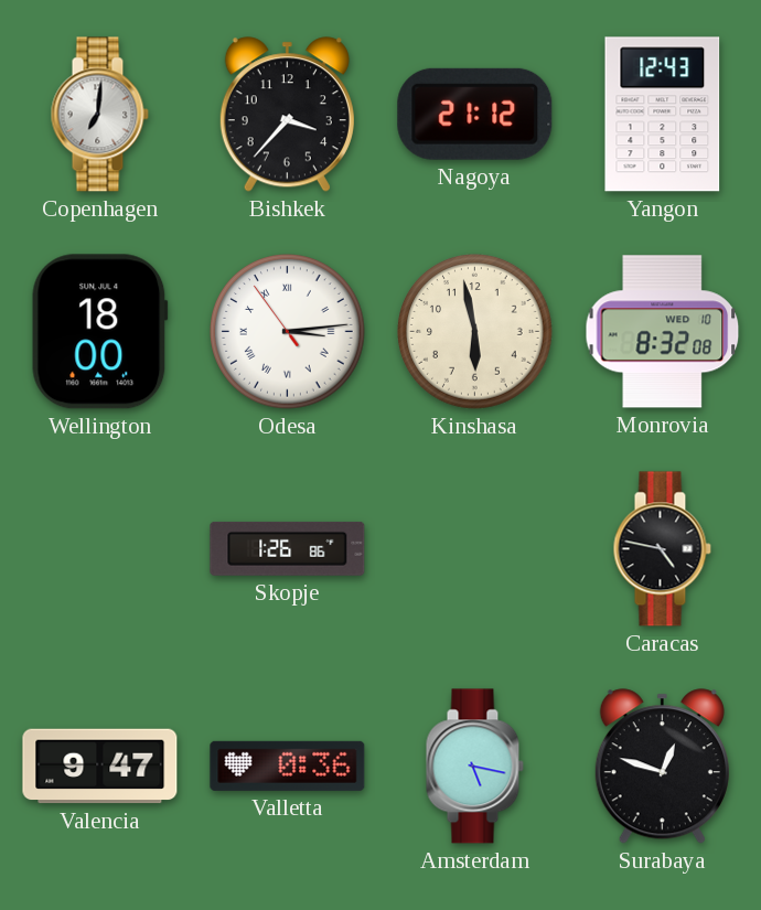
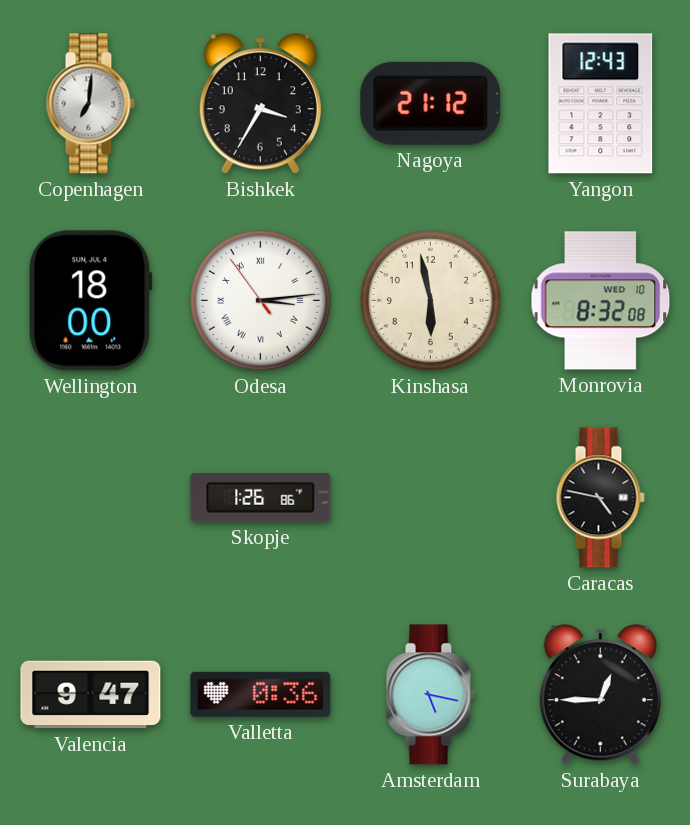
Bishkek: 3:37 -> 3:35
Surabaya: 12:48 -> 12:45
